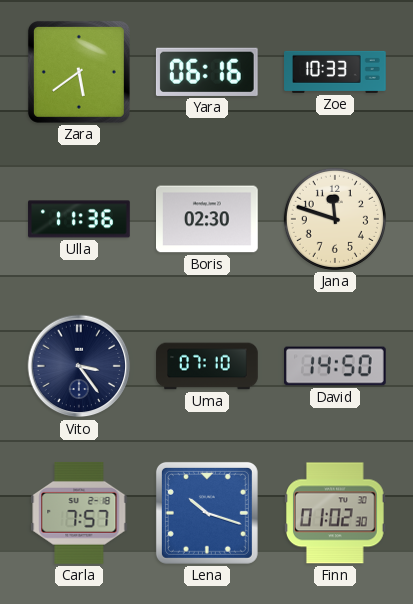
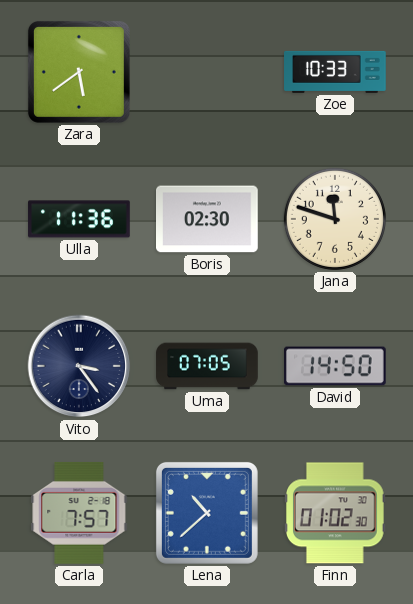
Yara: 06:16 -> none
Uma: 07:10 -> 07:05
Lena: 10:18 -> 10:38
